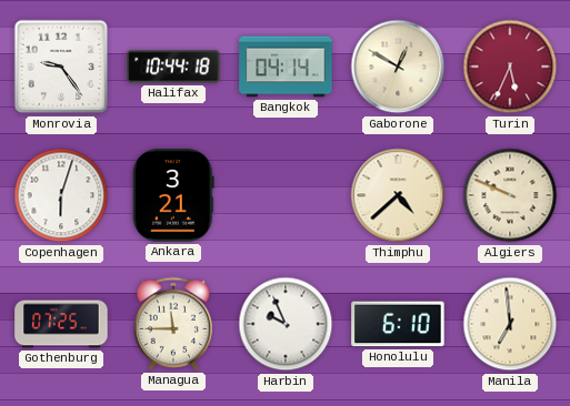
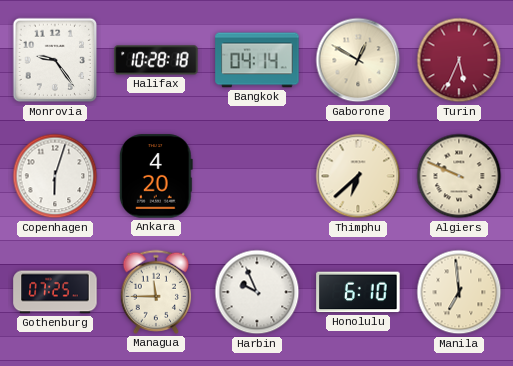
Halifax: 10:44 -> 10:28
Ankara: 3:21 -> 4:20
Thimphu: 4:38 -> 6:38
